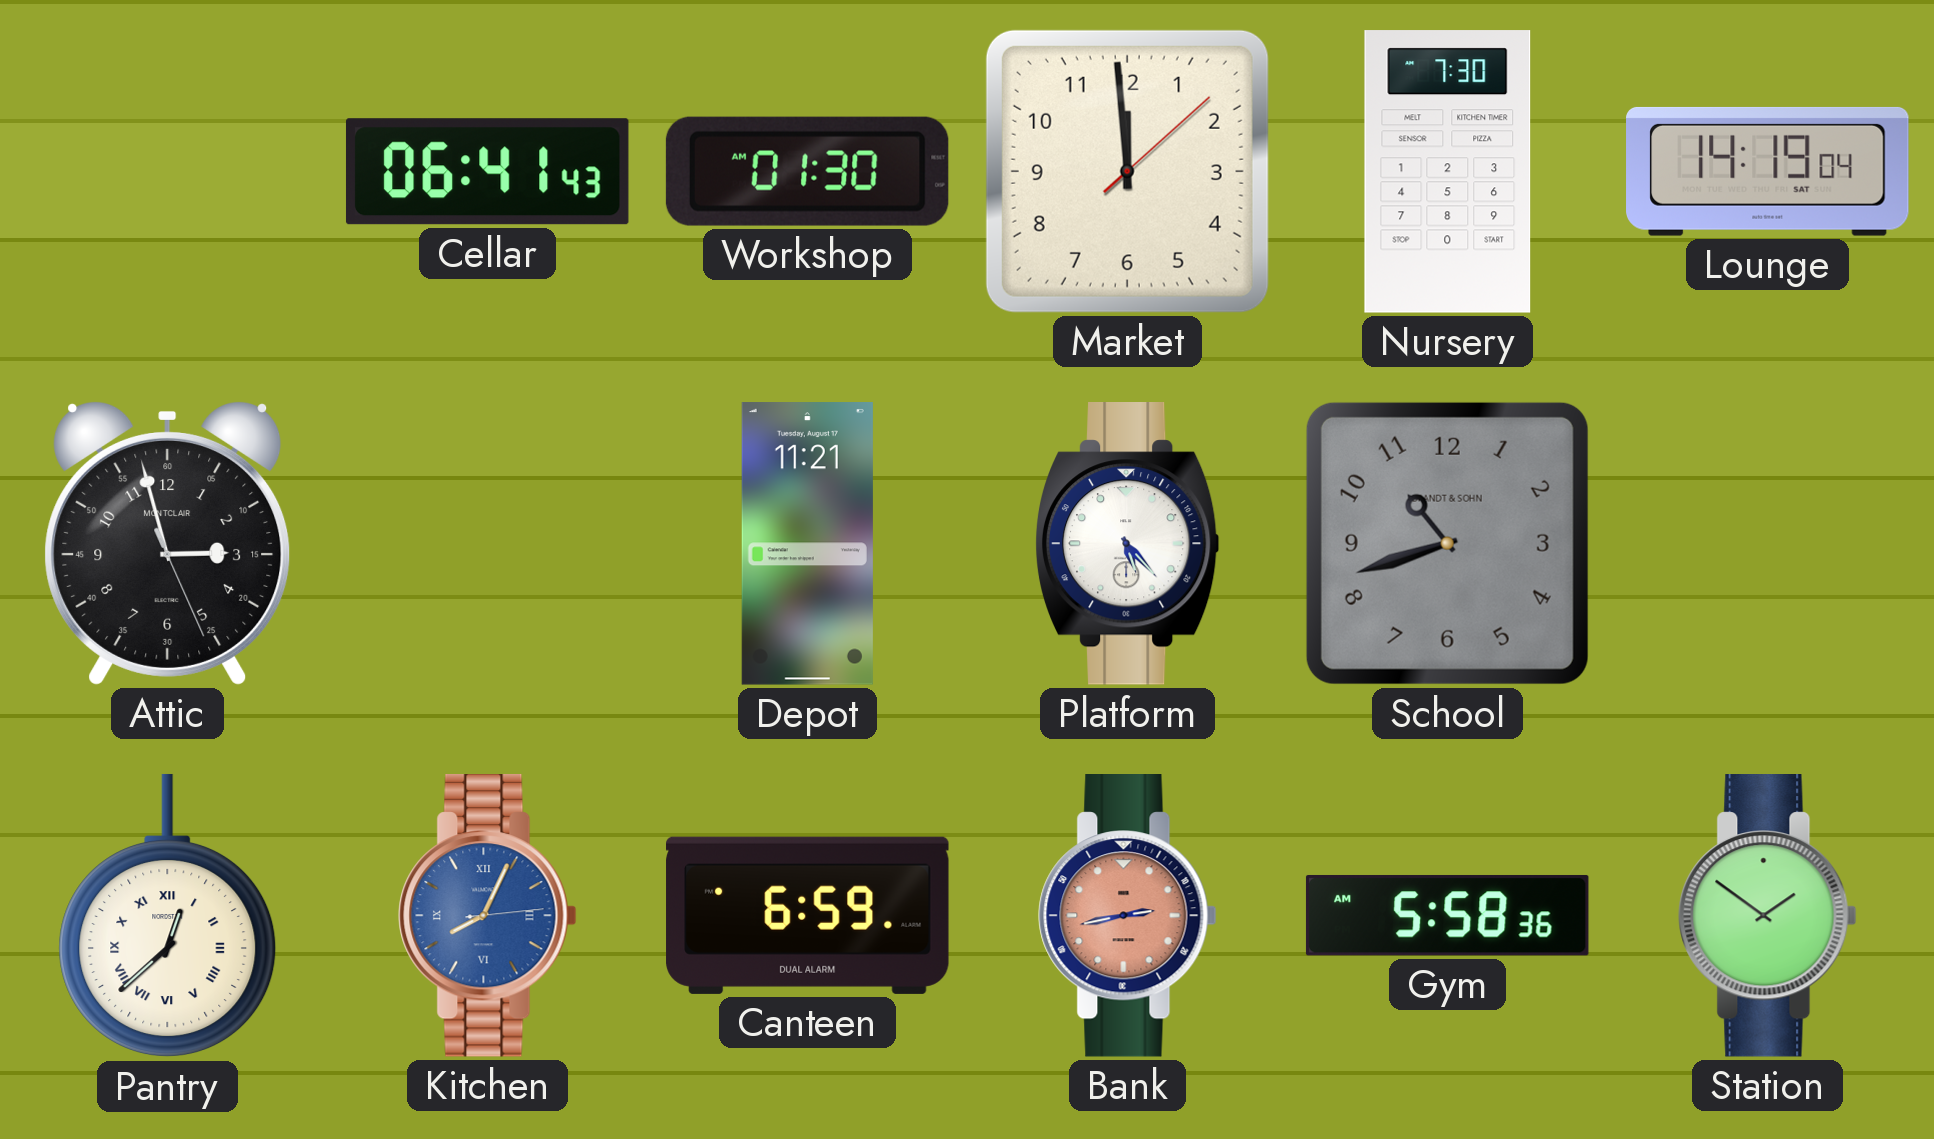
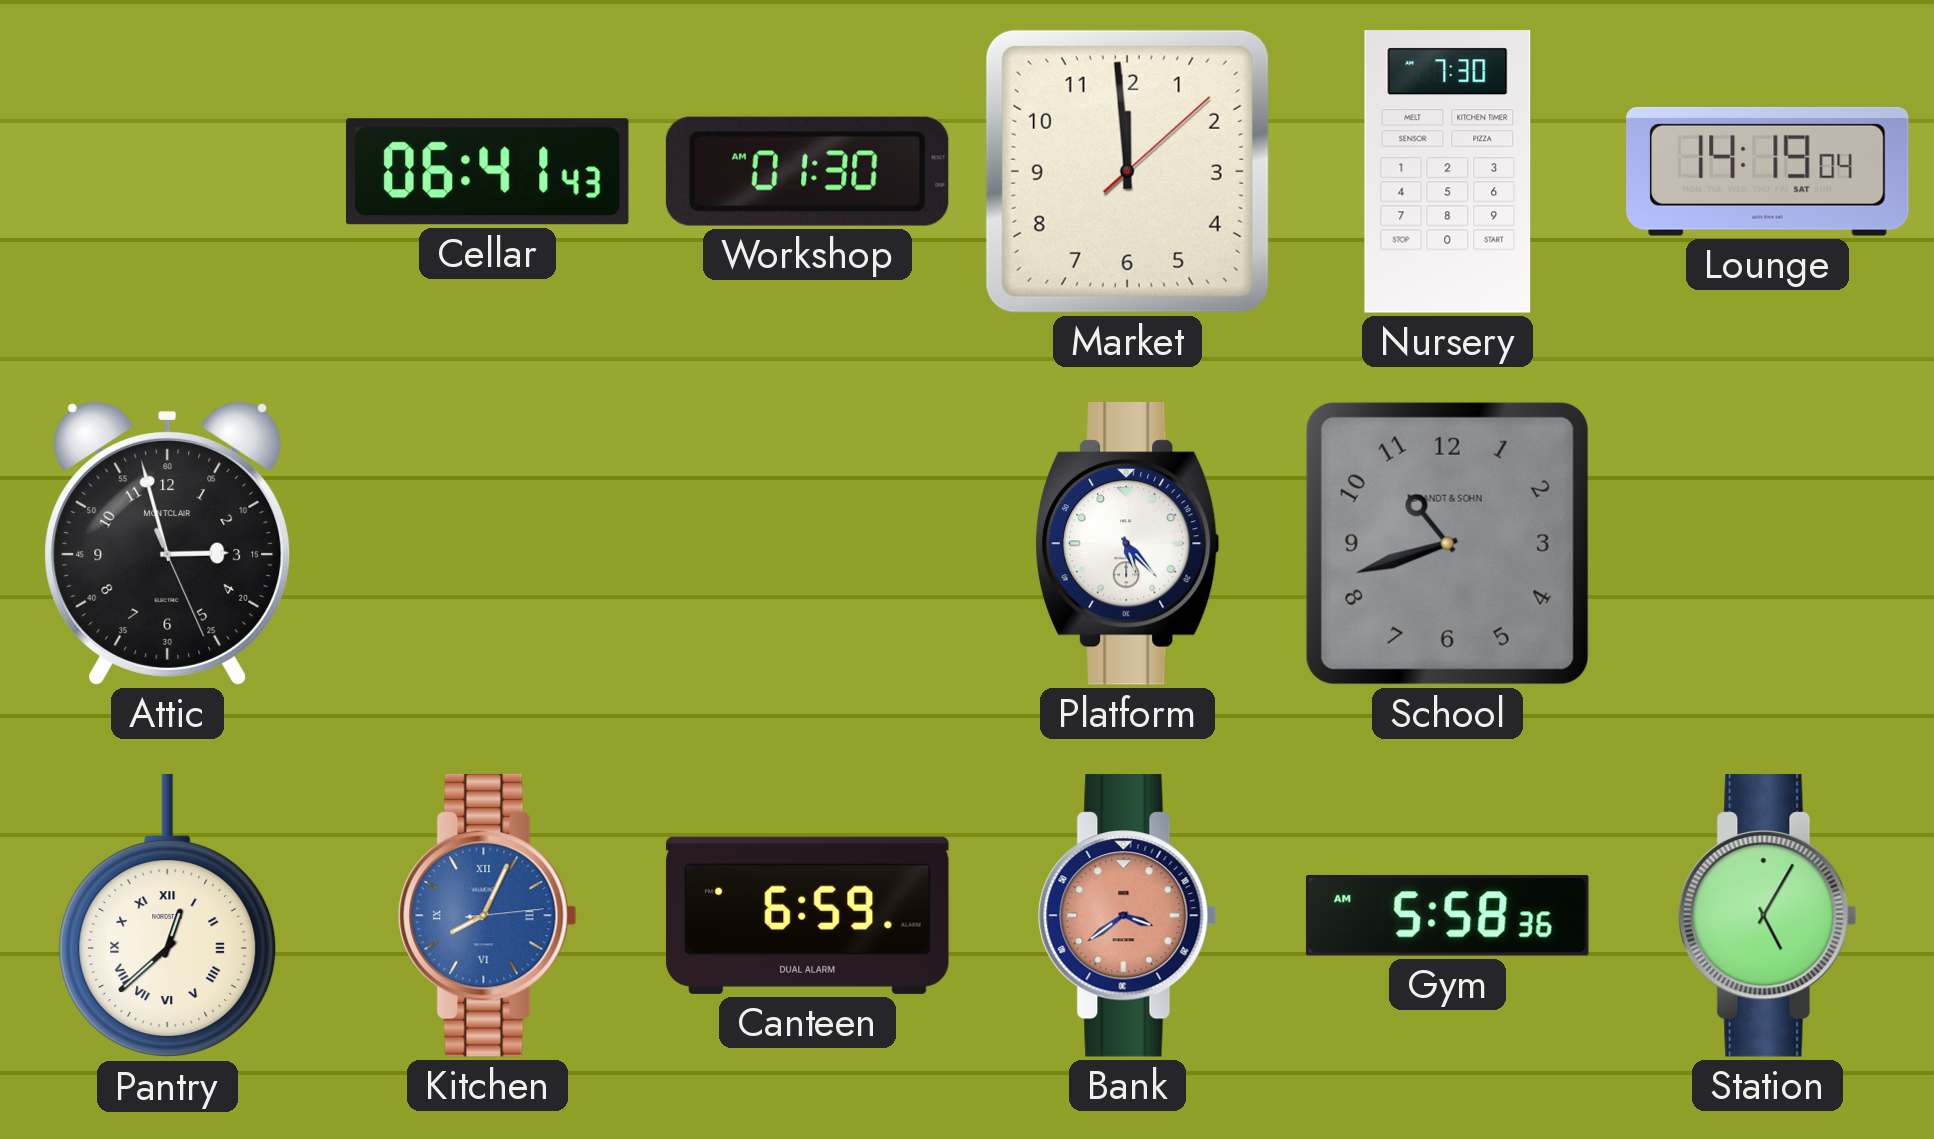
Depot: 11:21 -> none
Bank: 2:43 -> 3:39
Station: 1:51 -> 5:05
